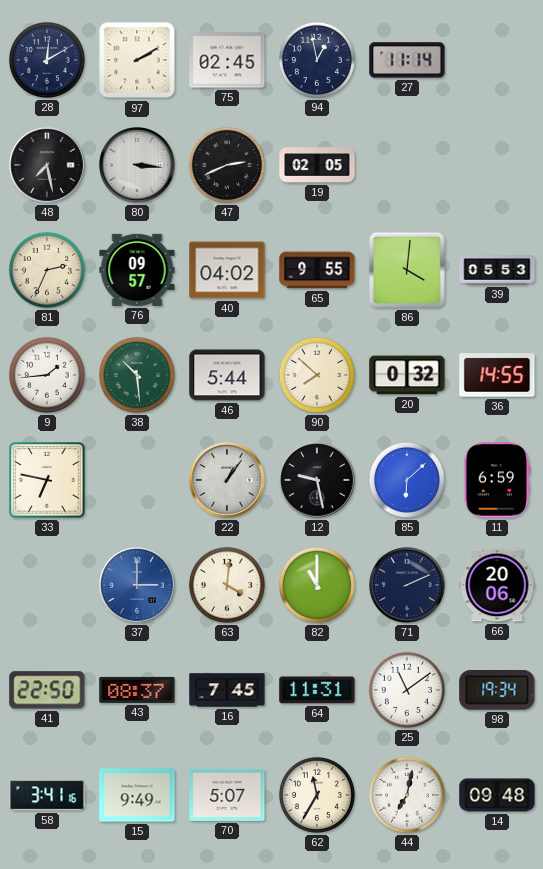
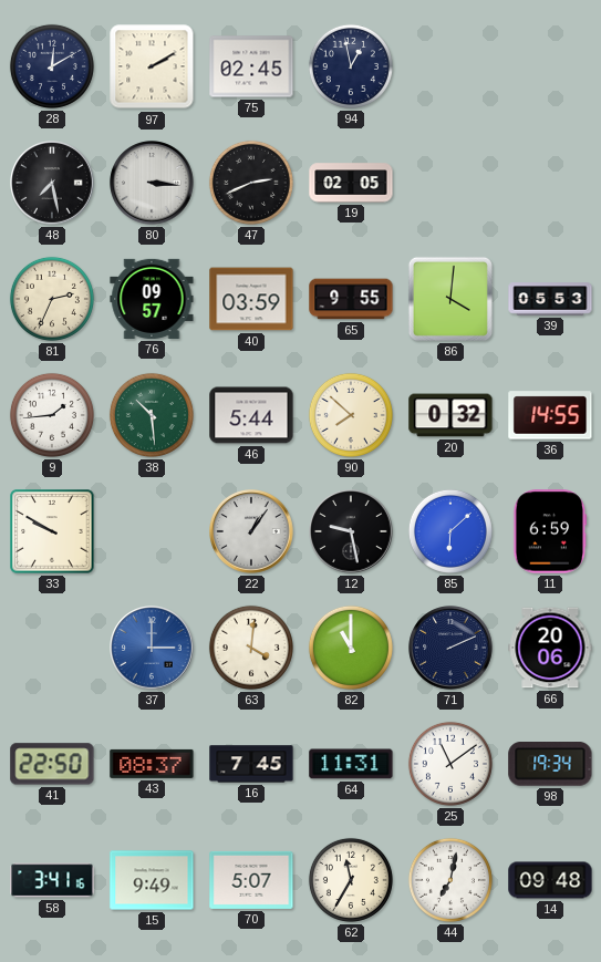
27: 11:14 -> none
40: 04:02 -> 03:59
33: 6:47 -> 9:50
